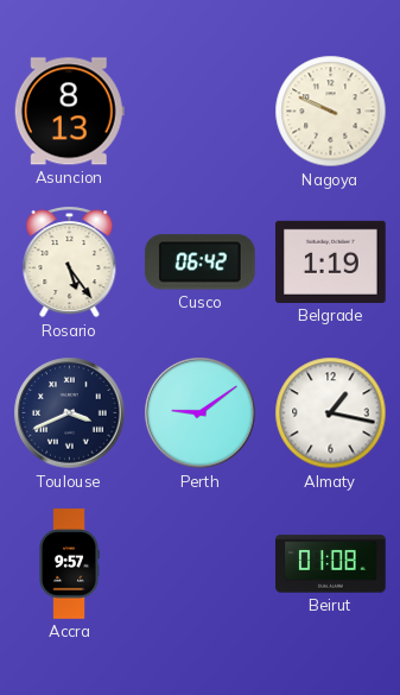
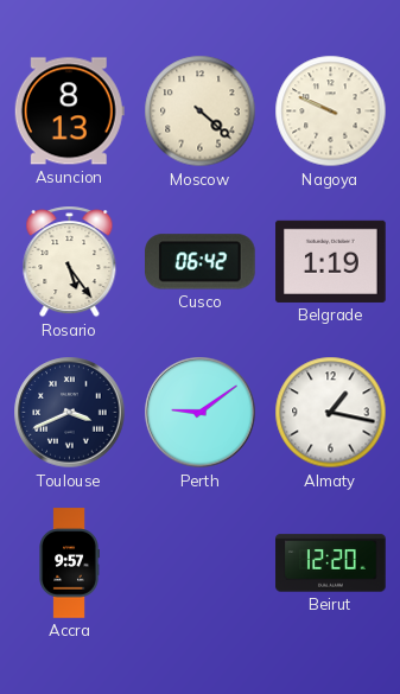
Moscow: none -> 4:22
Beirut: 01:08 -> 12:20
